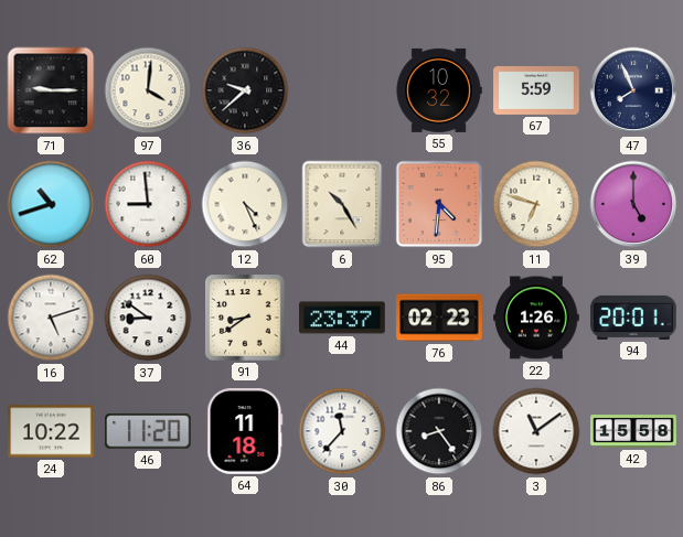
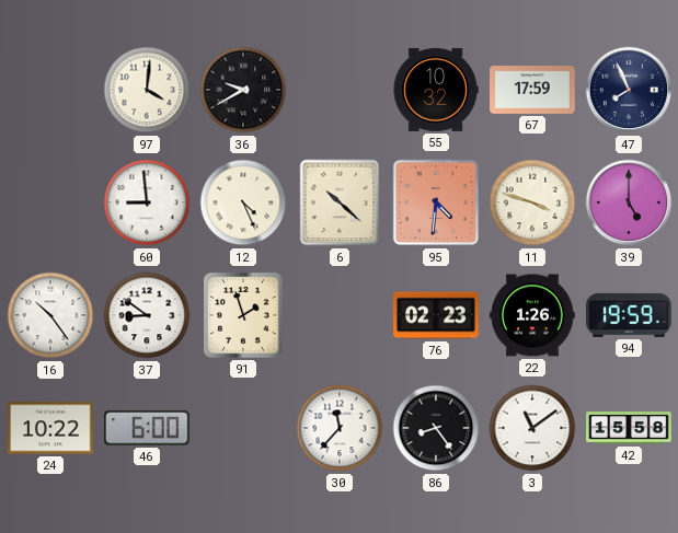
71: 9:15 -> none
36: 9:38 -> 9:40
67: 5:59 -> 17:59
62: 10:42 -> none
6: 10:25 -> 10:22
11: 6:48 -> 3:48
16: 5:12 -> 10:24
91: 8:39 -> 1:57
44: 23:37 -> none
94: 20:01 -> 19:59
46: 11:20 -> 6:00
64: 11:18 -> none
